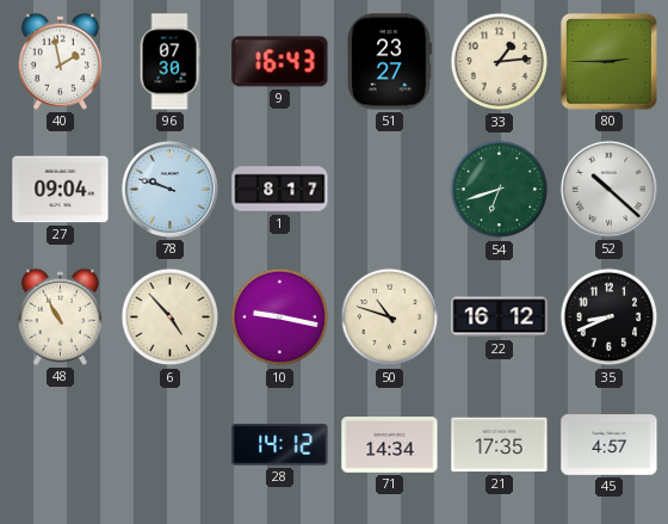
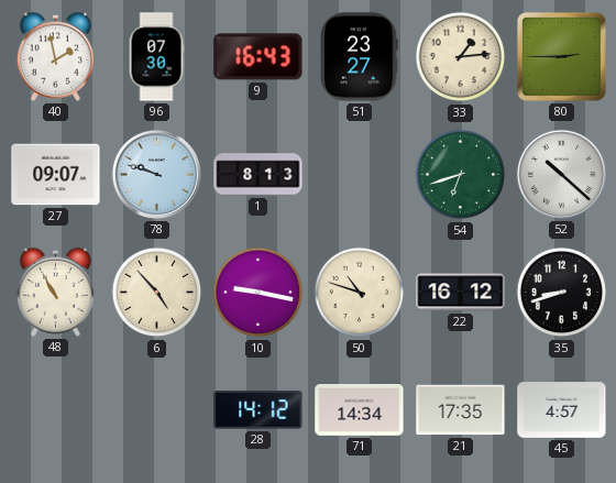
27: 09:04 -> 09:07
1: 8:17 -> 8:13
35: 8:41 -> 8:42
